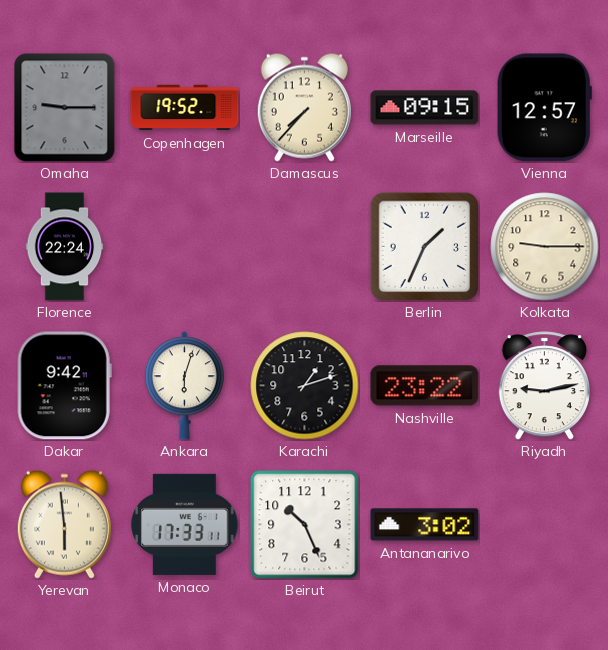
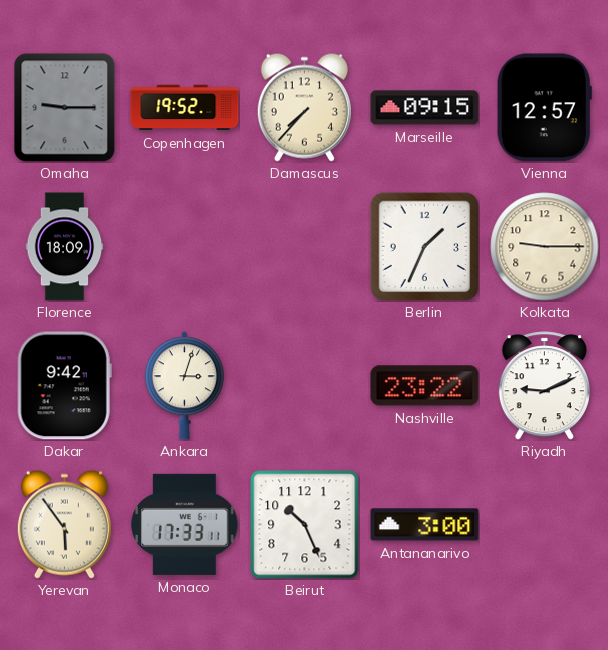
Florence: 22:24 -> 18:09
Ankara: 6:03 -> 3:03
Karachi: 1:12 -> none
Riyadh: 9:13 -> 9:11
Yerevan: 5:59 -> 5:54
Antananarivo: 3:02 -> 3:00
